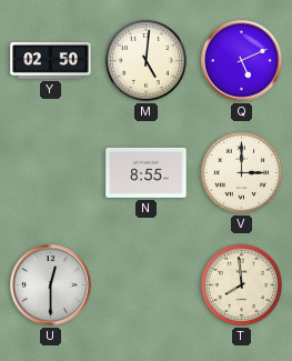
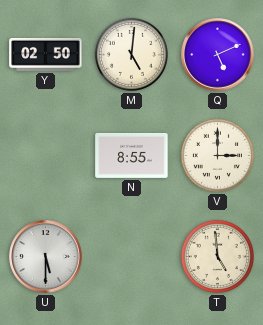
U: 12:30 -> 5:30
T: 7:59 -> 4:59
